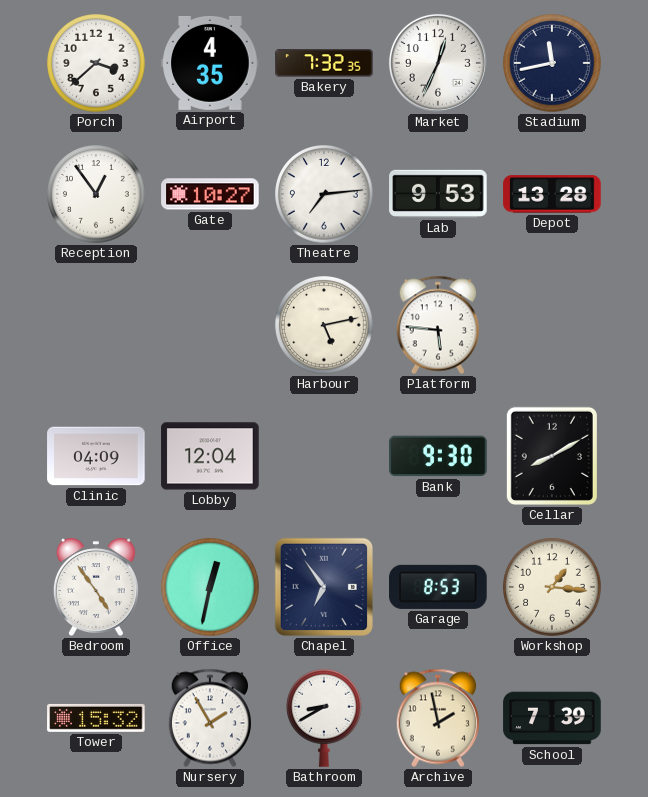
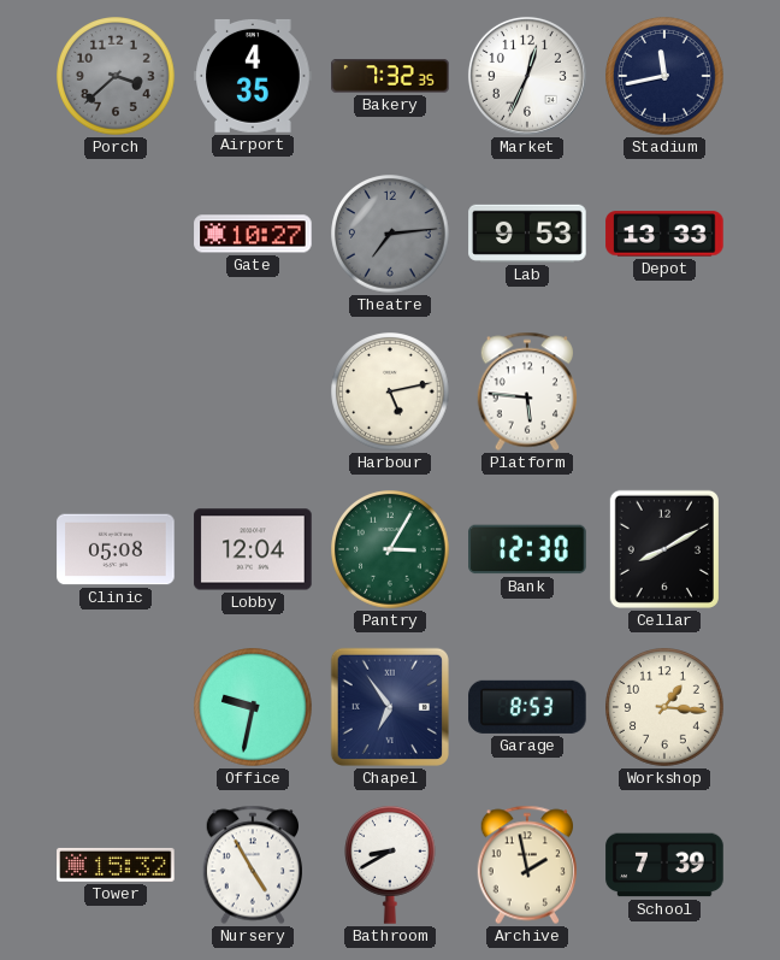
Porch dial: white -> grey
Reception: 12:54 -> none
Theatre dial: white -> grey
Depot: 13:28 -> 13:33
Clinic: 04:09 -> 05:08
Pantry: none -> 3:05
Bank: 9:30 -> 12:30
Bedroom: 4:54 -> none
Office: 12:32 -> 9:32
Nursery: 1:55 -> 4:55
